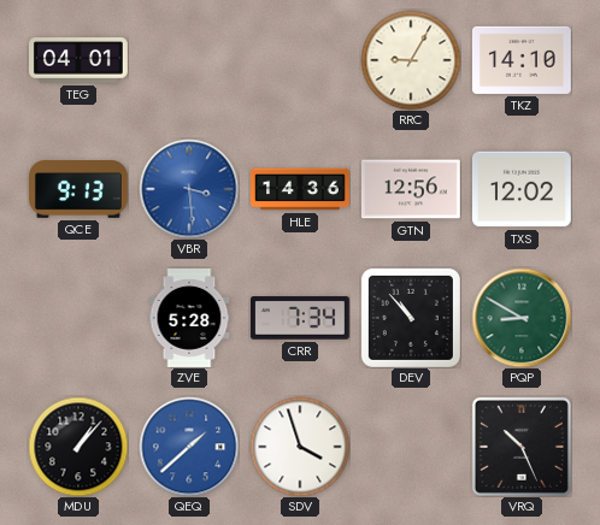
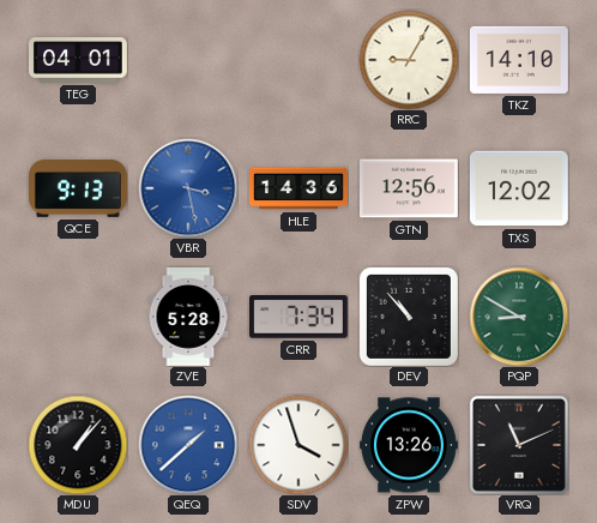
VBR: 3:29 -> 3:28
ZPW: none -> 13:26
VRQ: 10:26 -> 11:11
